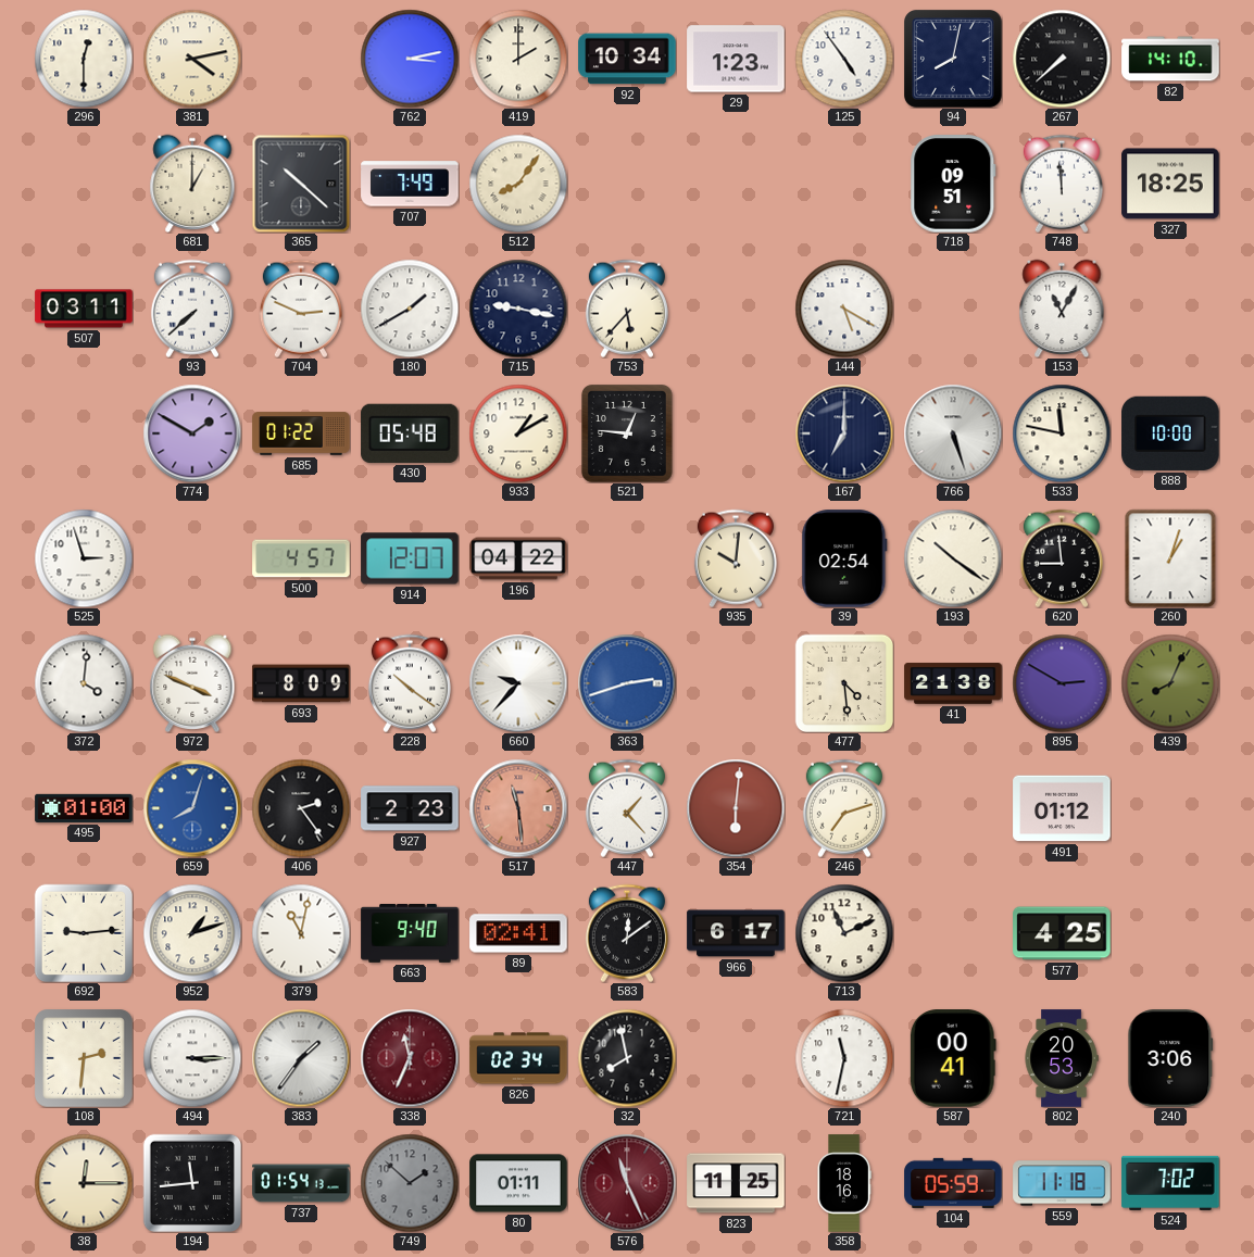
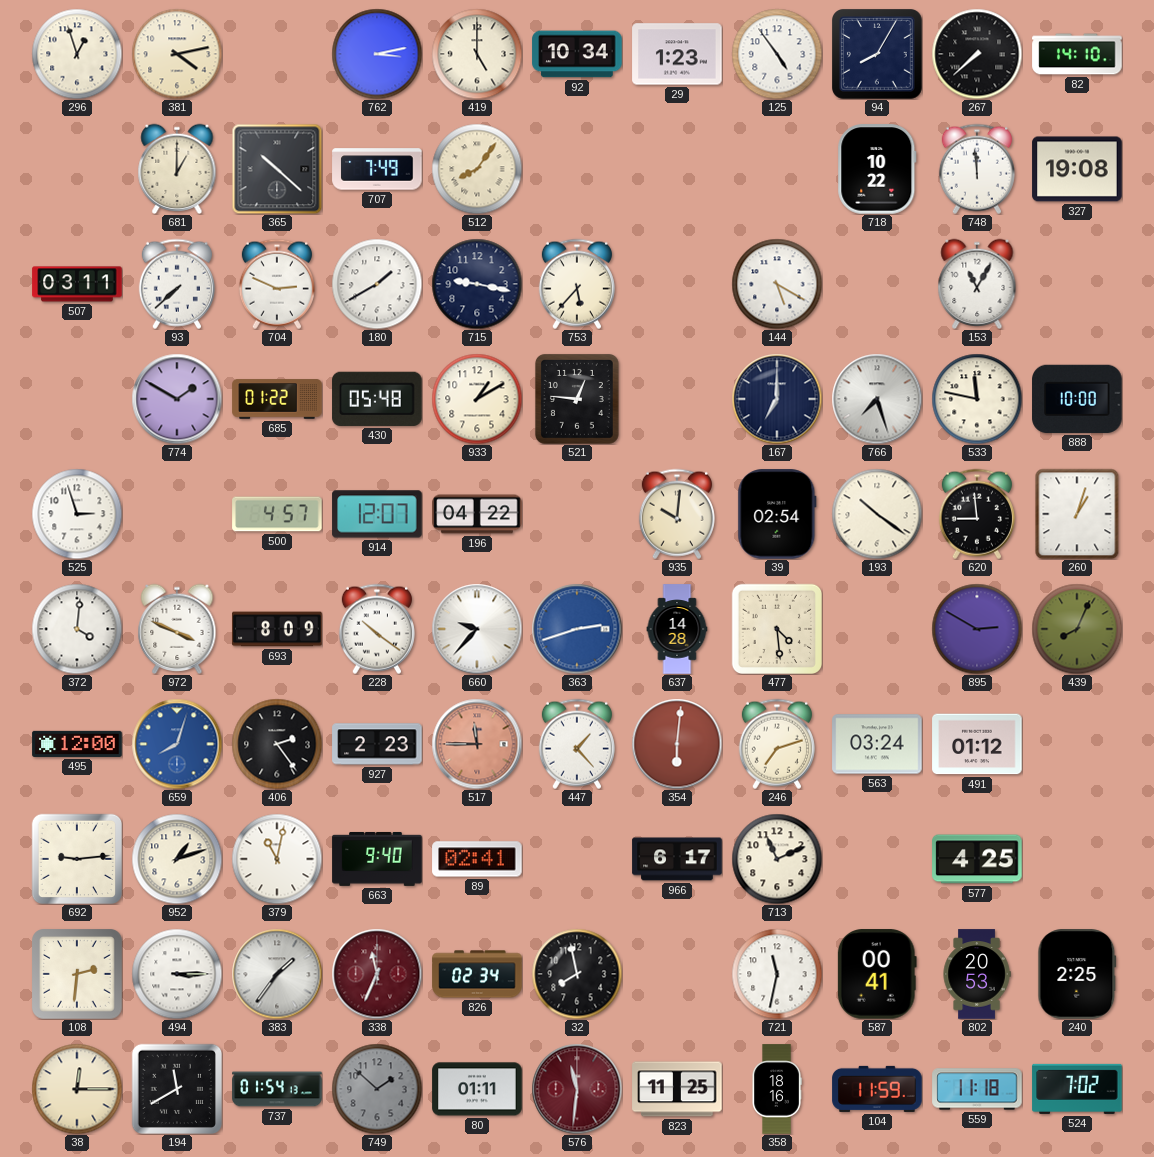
296: 12:30 -> 12:57
419: 2:00 -> 5:00
94: 8:02 -> 8:05
718: 09:51 -> 10:22
327: 18:25 -> 19:08
766: 5:27 -> 7:27
637: none -> 14:28
41: 21:38 -> none
495: 01:00 -> 12:00
517: 11:29 -> 11:45
563: none -> 03:24
583: 12:09 -> none
240: 3:06 -> 2:25
194: 11:44 -> 11:40
576: 11:26 -> 11:31
104: 05:59 -> 11:59
